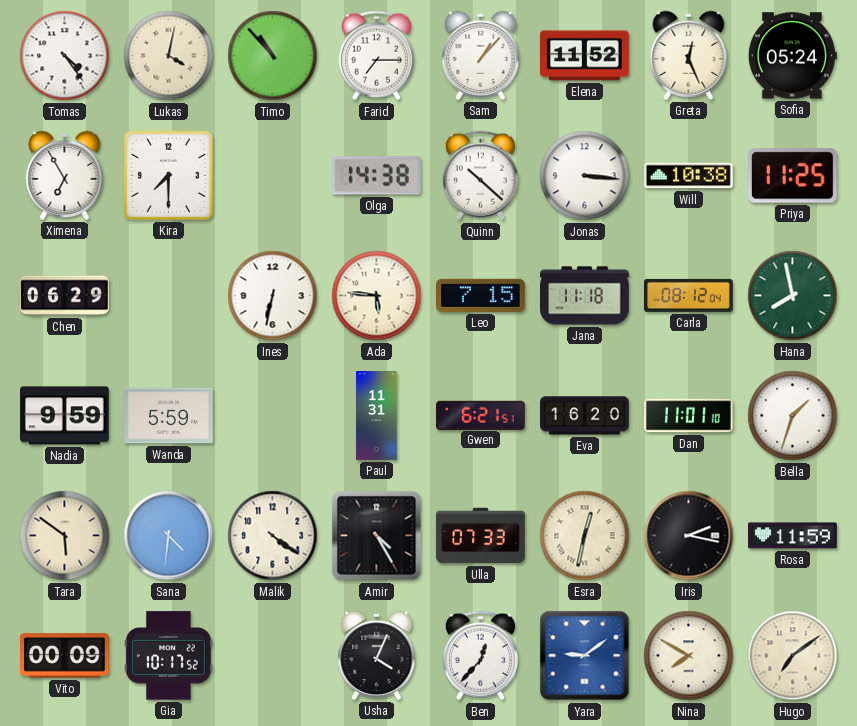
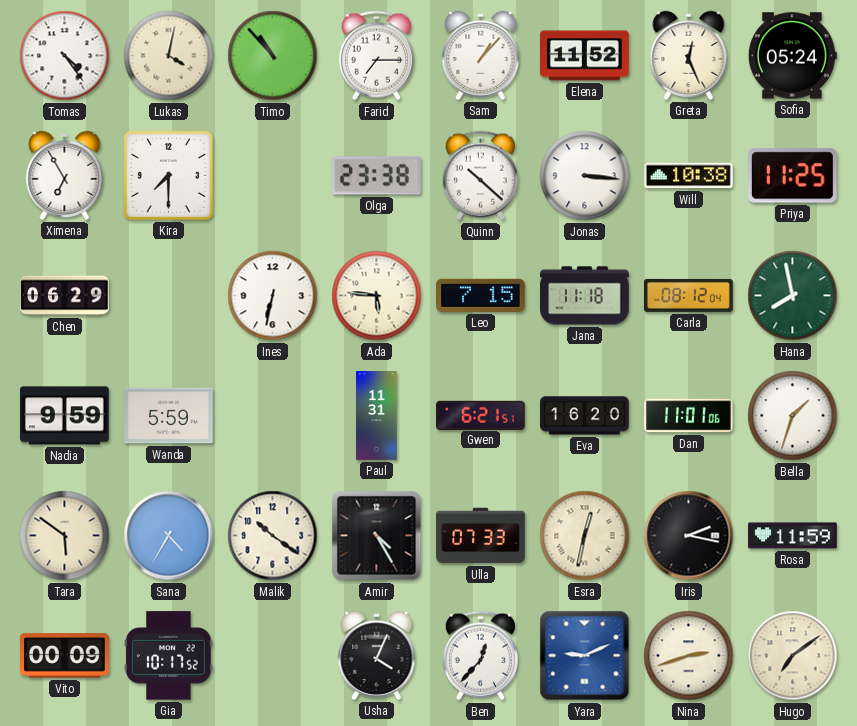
Olga: 14:38 -> 23:38
Dan: 11:01:10 -> 11:01:06
Sana: 4:31 -> 4:35
Malik: 4:21 -> 10:21
Yara: 9:09 -> 9:11
Nina: 7:50 -> 2:42
